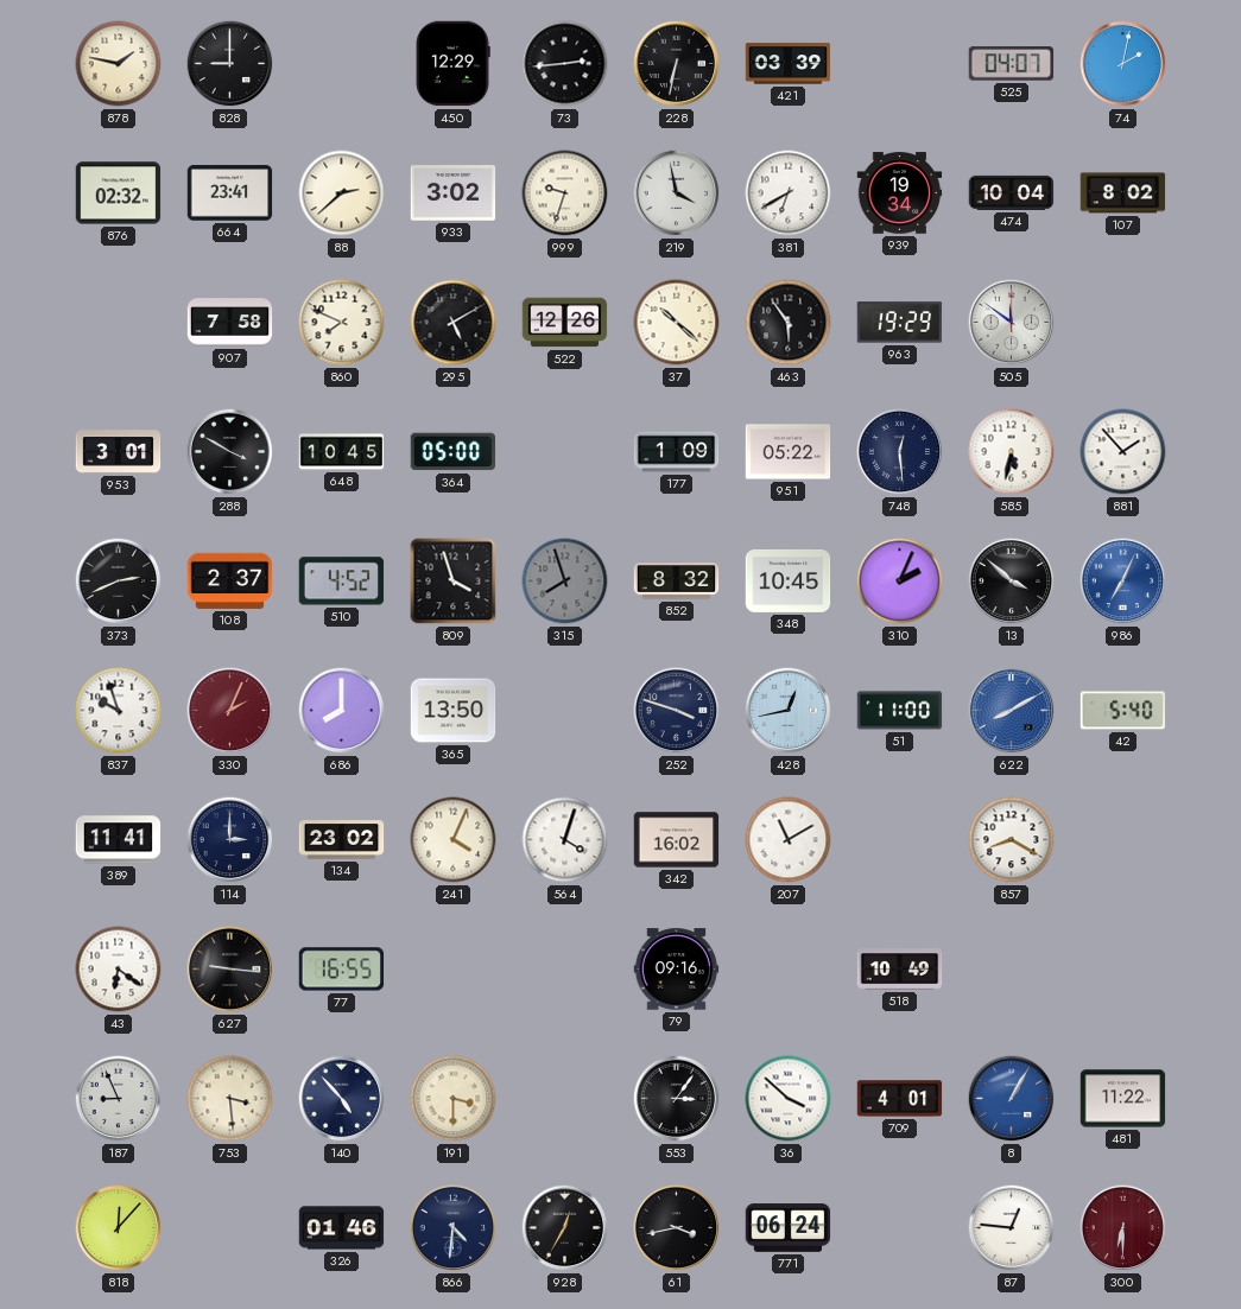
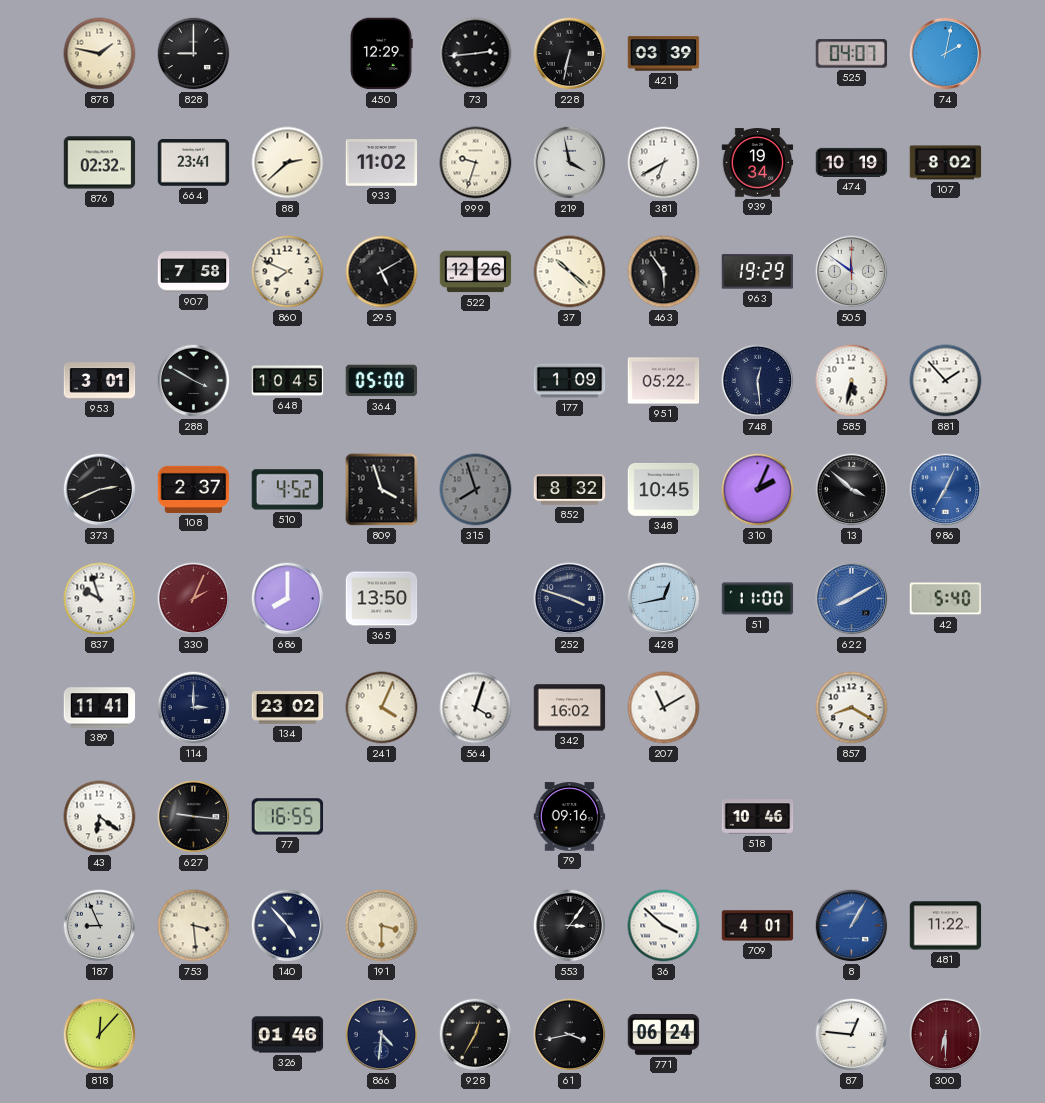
933: 3:02 -> 11:02
474: 10:04 -> 10:19
518: 10:49 -> 10:46
